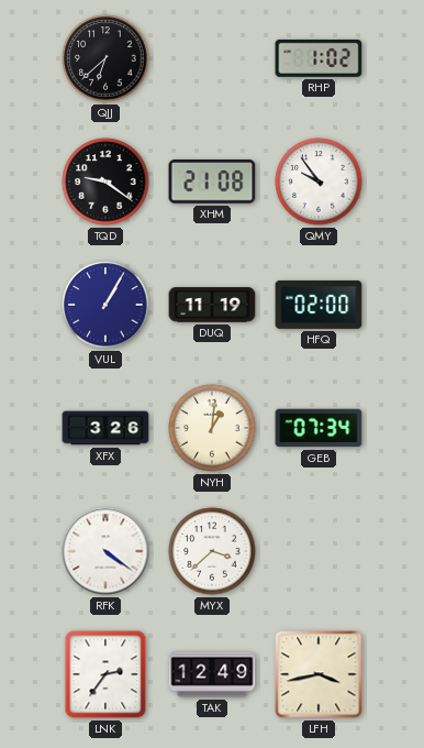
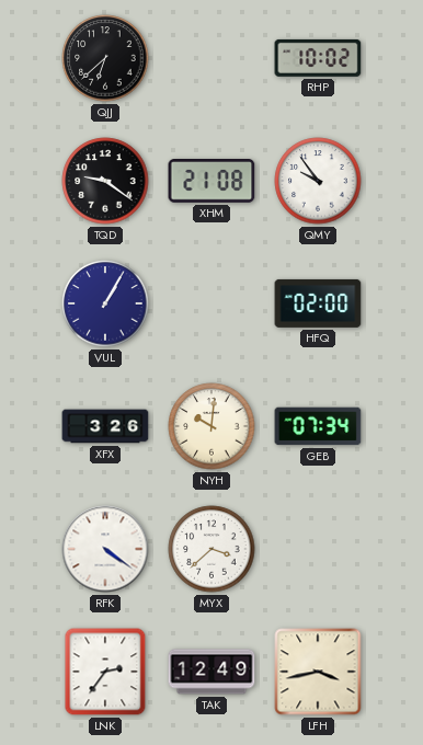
RHP: 1:02 -> 10:02
DUQ: 11:19 -> none
NYH: 1:01 -> 10:01
